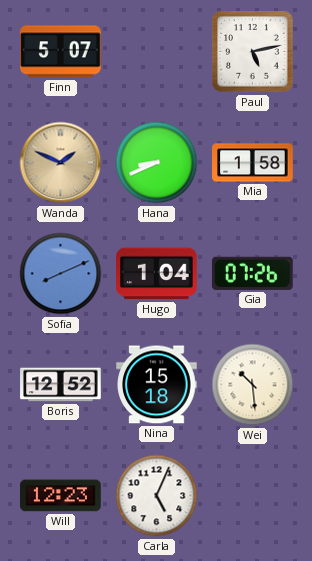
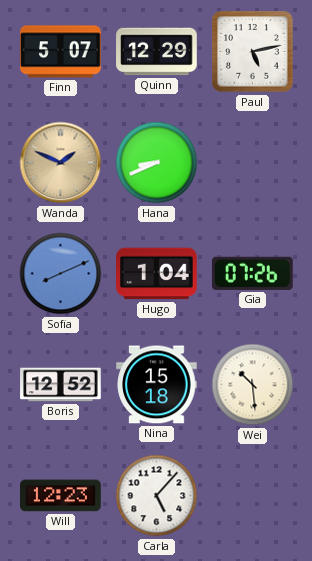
Quinn: none -> 12:29
Mia: 1:58 -> none
Carla: 5:04 -> 5:07
